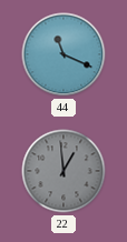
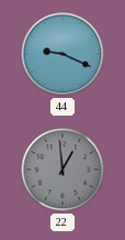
44: 11:19 -> 9:19
